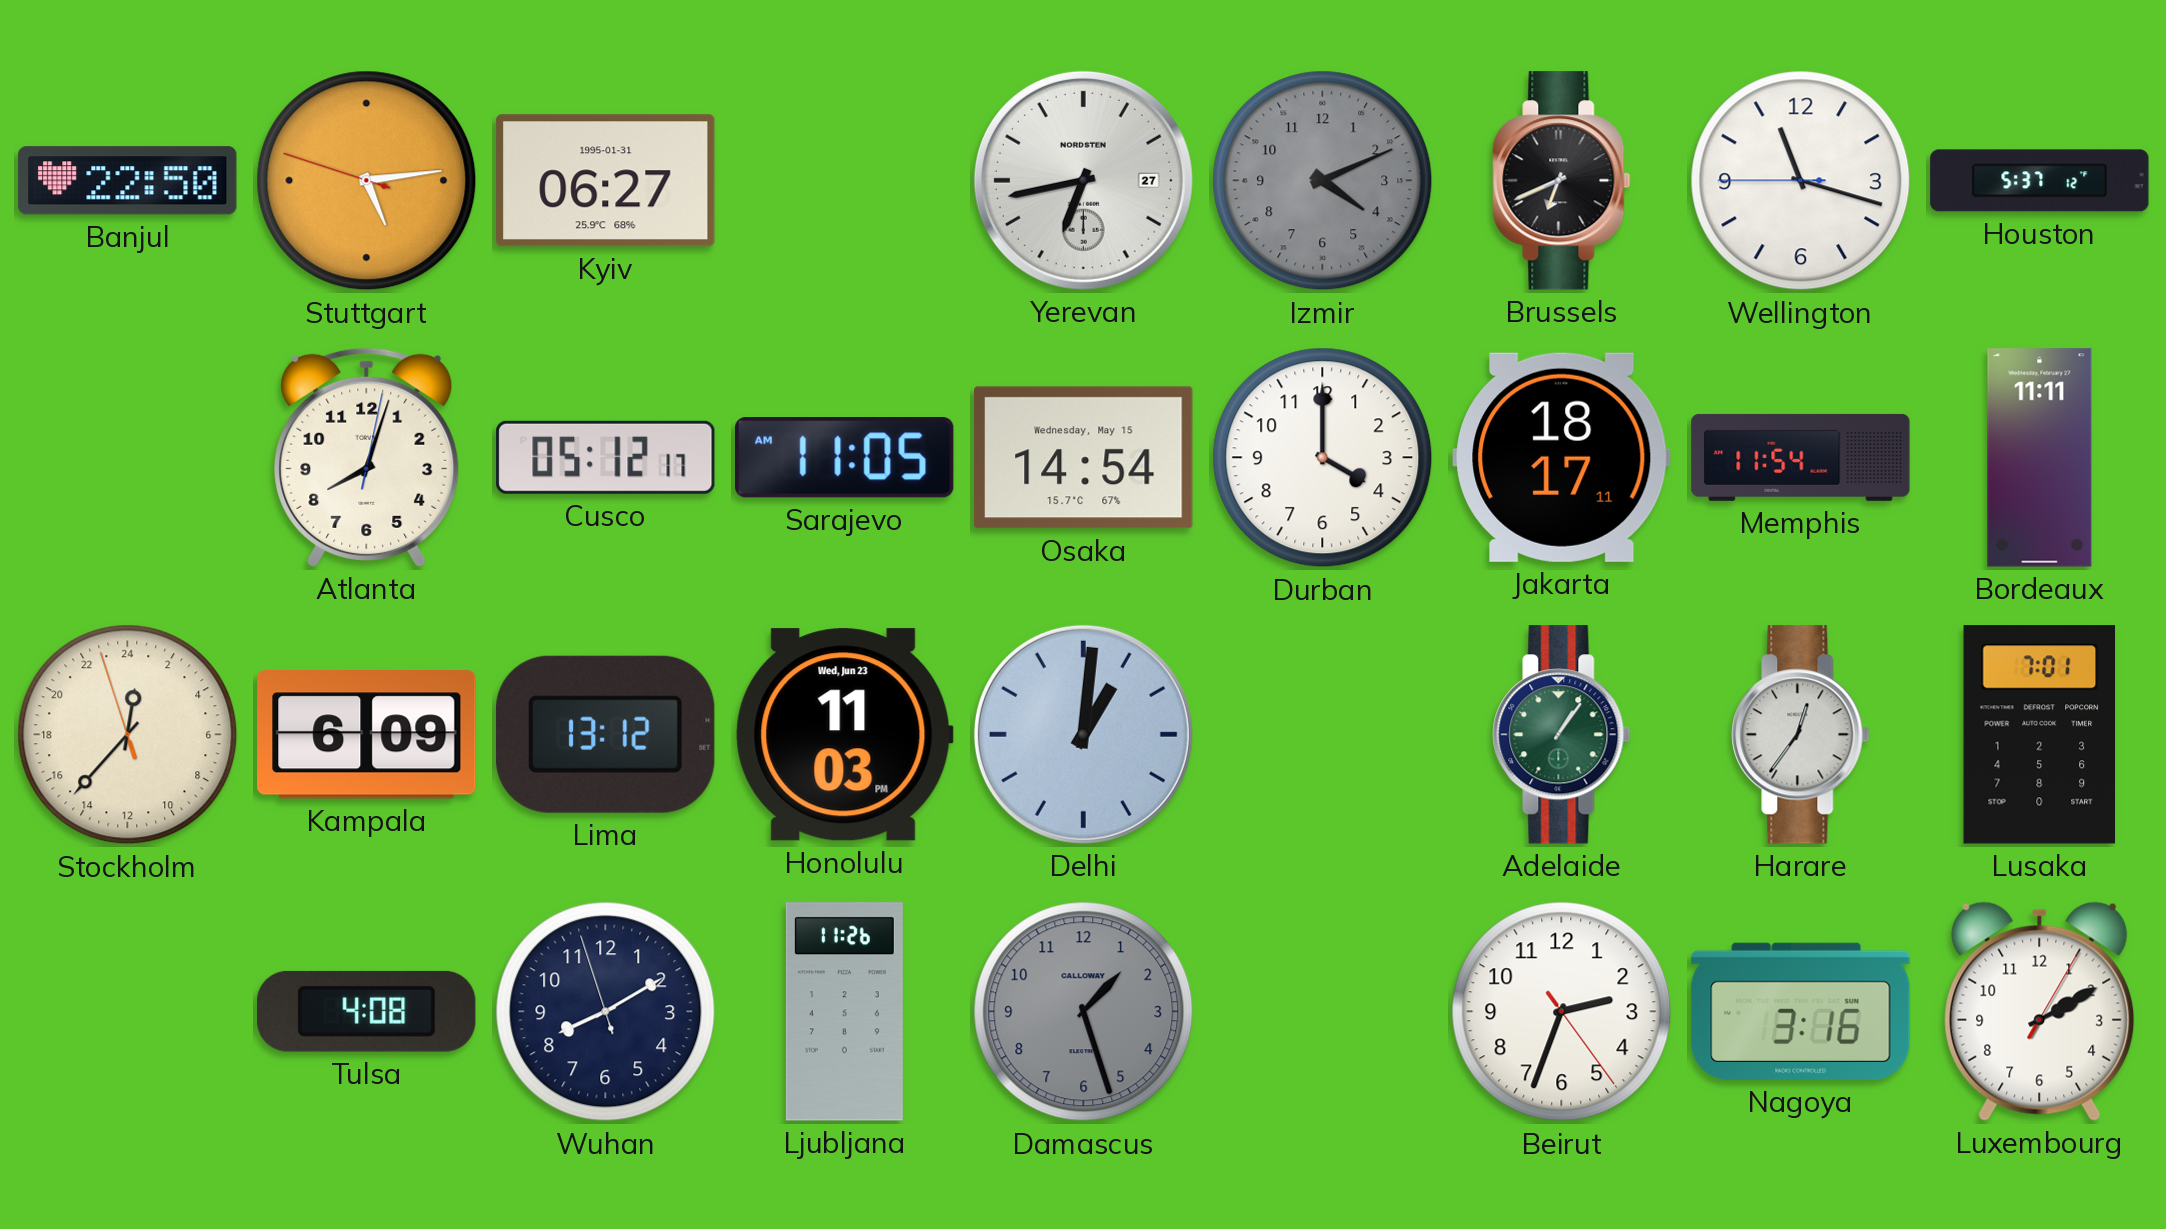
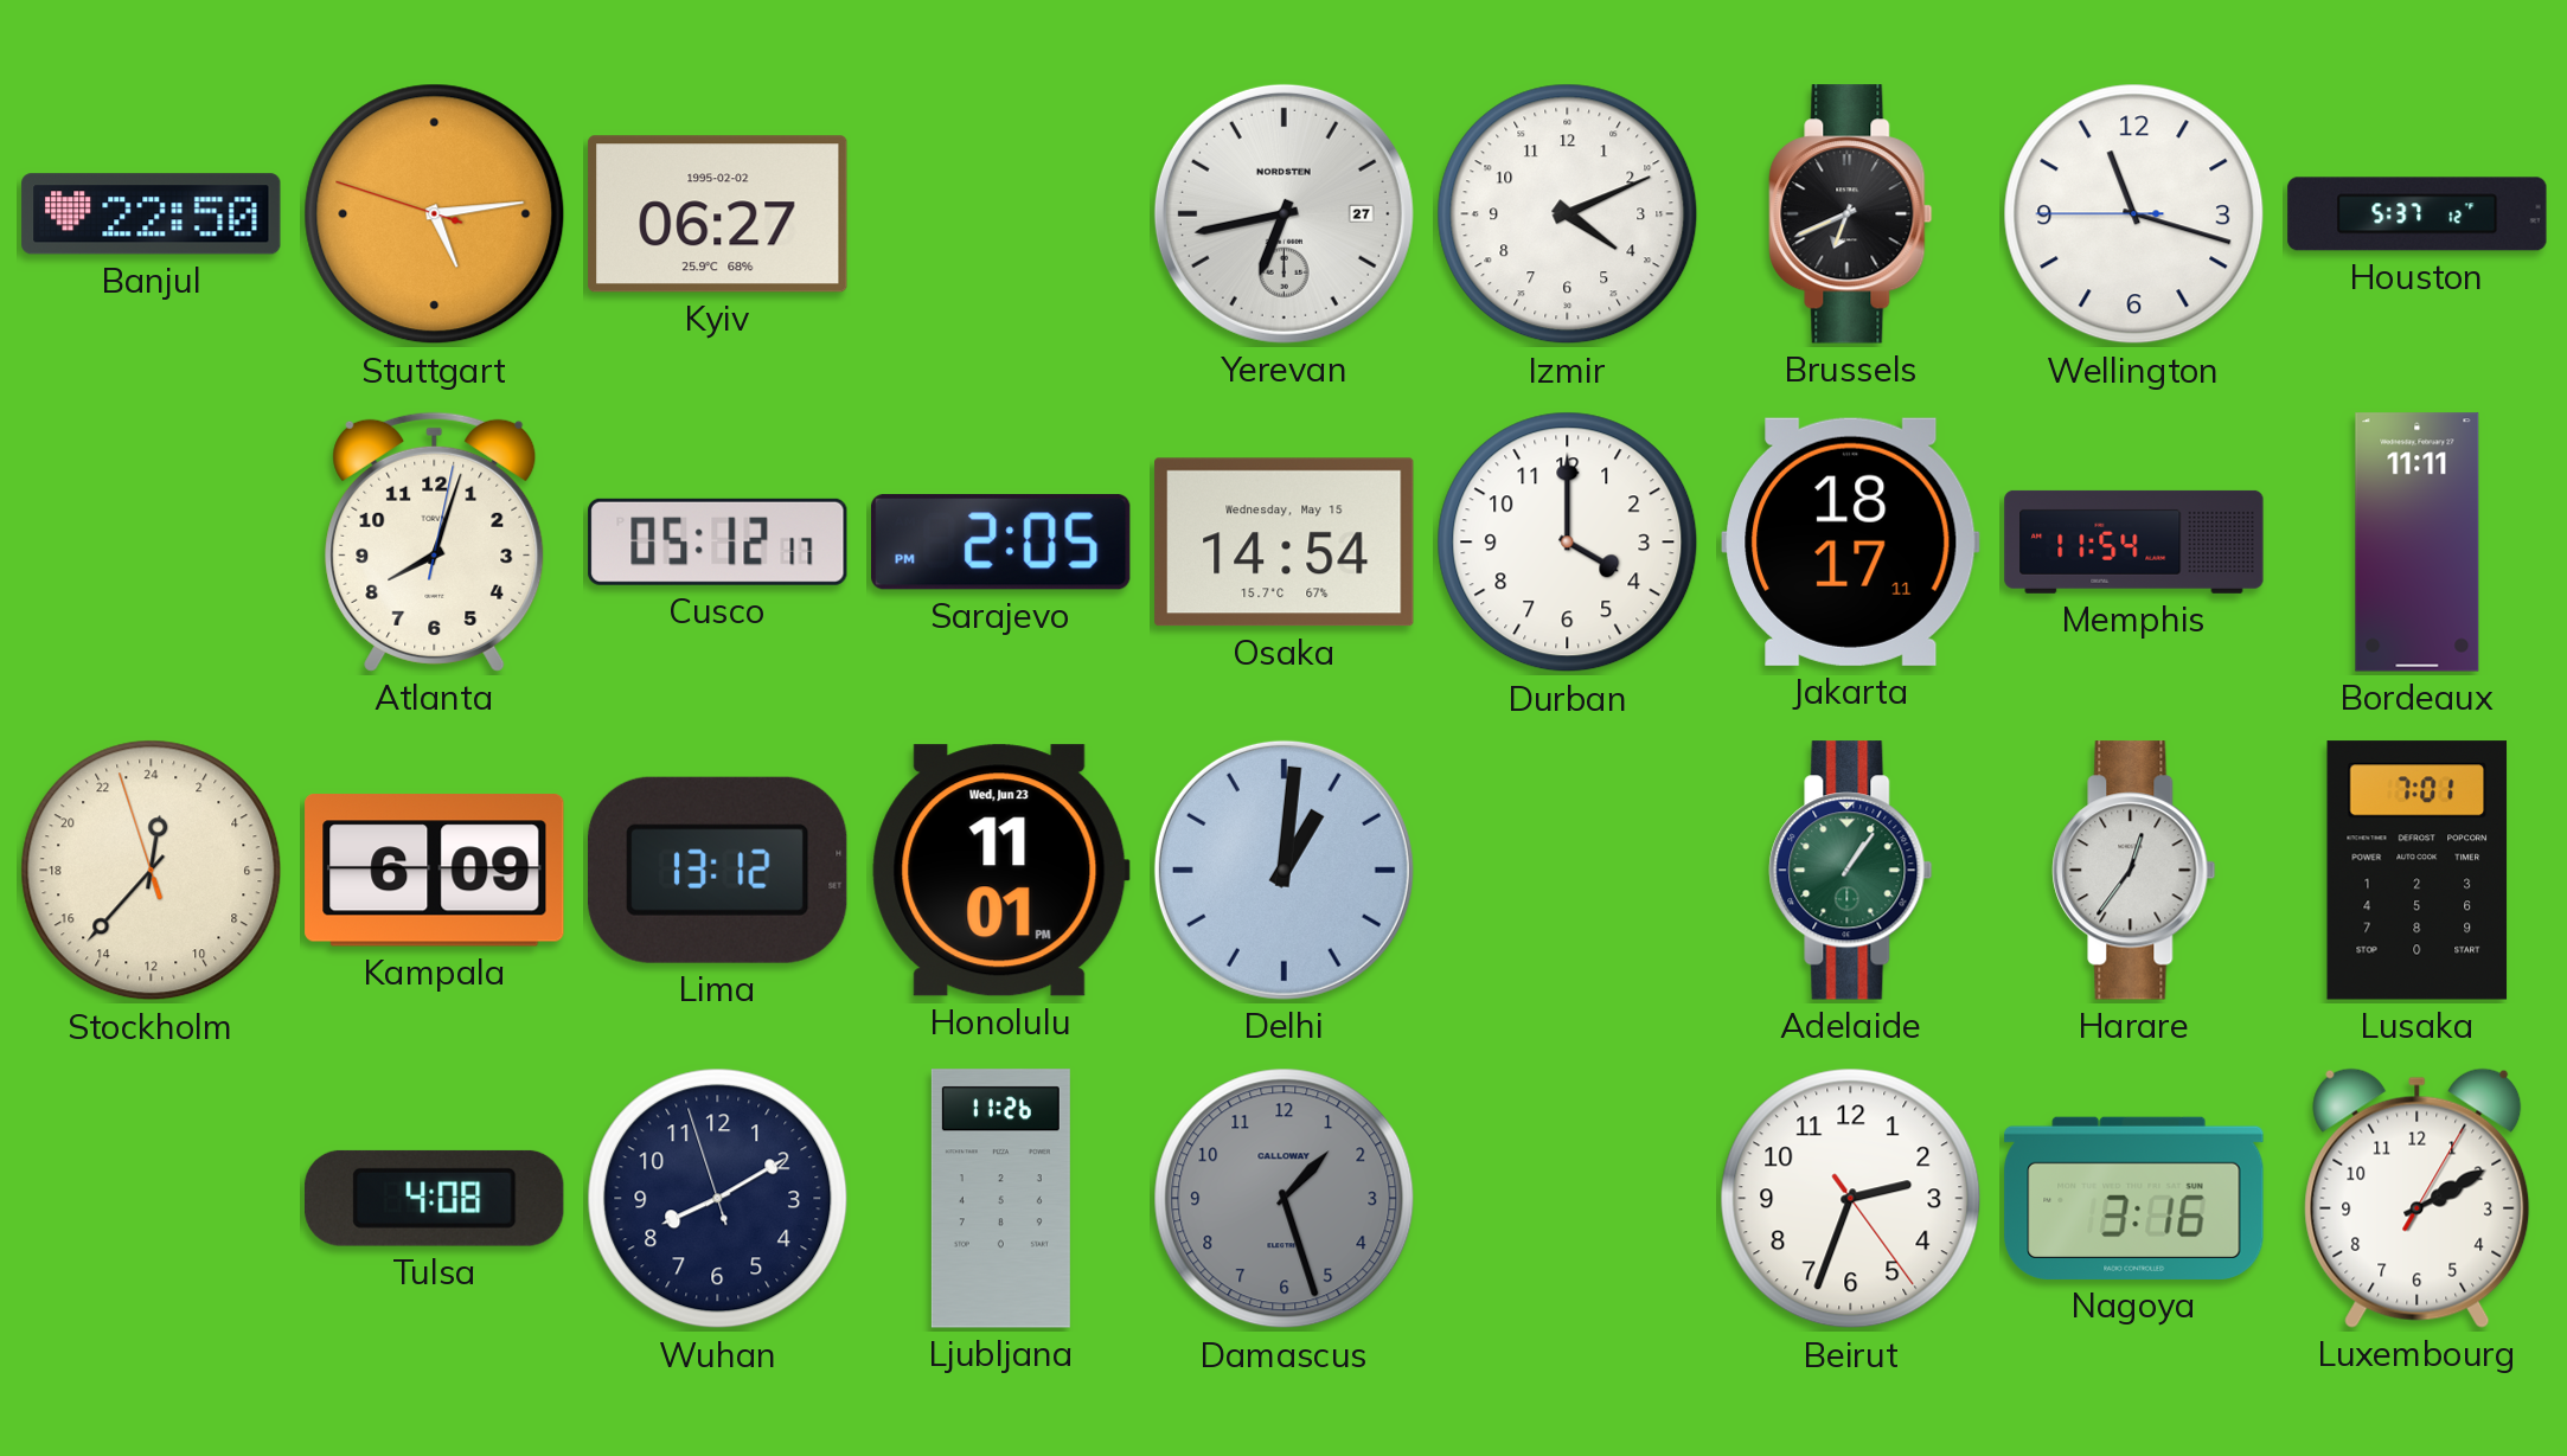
Kyiv date: 1995-01-31 -> 1995-02-02
Izmir dial: grey -> white
Sarajevo: 11:05 -> 2:05
Honolulu: 11:03 -> 11:01
